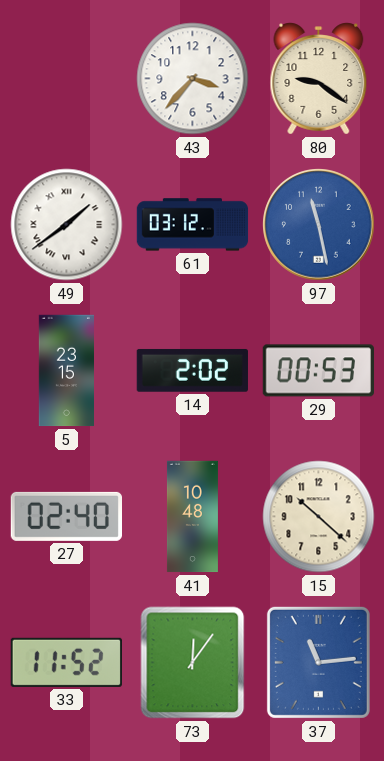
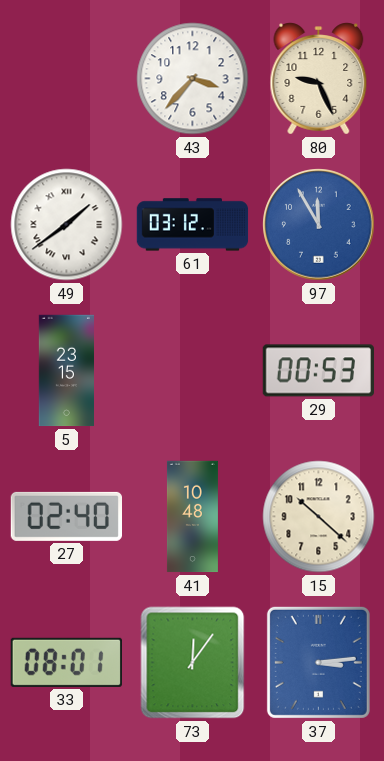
80: 9:21 -> 9:26
97: 11:28 -> 11:55
14: 2:02 -> none
33: 11:52 -> 08:01
37: 11:14 -> 3:14
